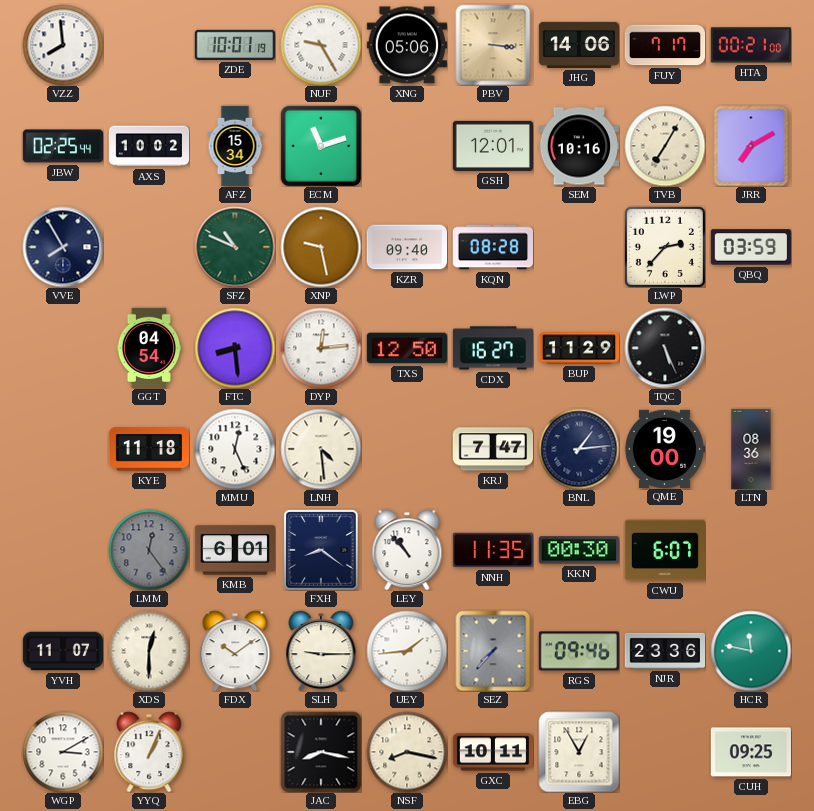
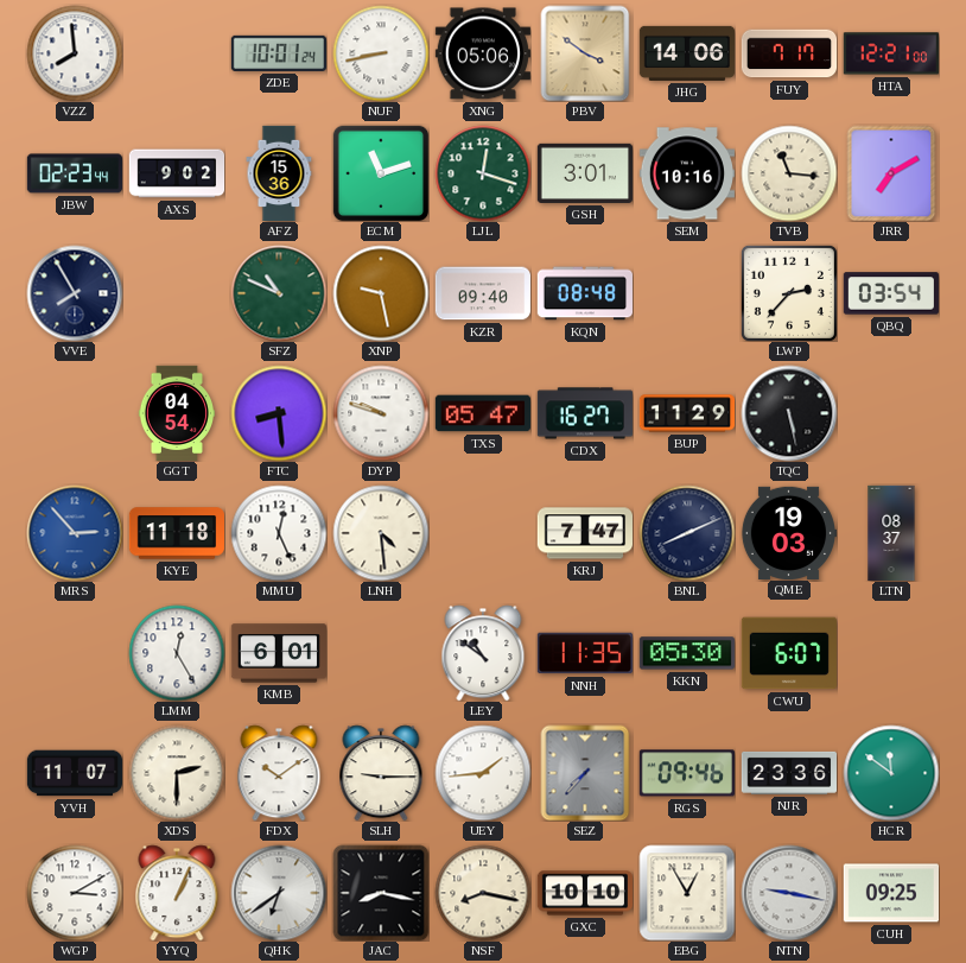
ZDE: 10:01:19 -> 10:01:24
NUF: 9:25 -> 8:43
PBV: 3:16 -> 3:51
HTA: 00:21 -> 12:21
JBW: 02:25 -> 02:23
AXS: 10:02 -> 9:02
AFZ: 15:34 -> 15:36
LJL: none -> 12:18
GSH: 12:01 -> 3:01
TVB: 7:05 -> 11:16
KQN: 08:28 -> 08:48
QBQ: 03:59 -> 03:54
DYP: 12:14 -> 9:48
TXS: 12:50 -> 05:47
TQC: 5:26 -> 5:28
MRS: none -> 2:53
BNL: 1:14 -> 8:11
QME: 19:00 -> 19:03
LTN: 08:36 -> 08:37
LMM: 12:24 -> 12:25
LMM dial: grey -> white
FXH: 8:21 -> none
LEY: 10:53 -> 10:51
KKN: 00:30 -> 05:30
XDS: 12:30 -> 2:30
HCR: 11:47 -> 11:51
QHK: none -> 6:39
GXC: 10:11 -> 10:10
NTN: none -> 9:17
